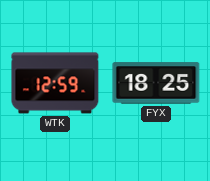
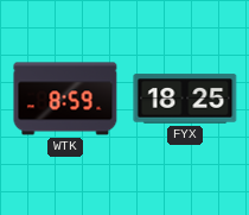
WTK: 12:59 -> 8:59
